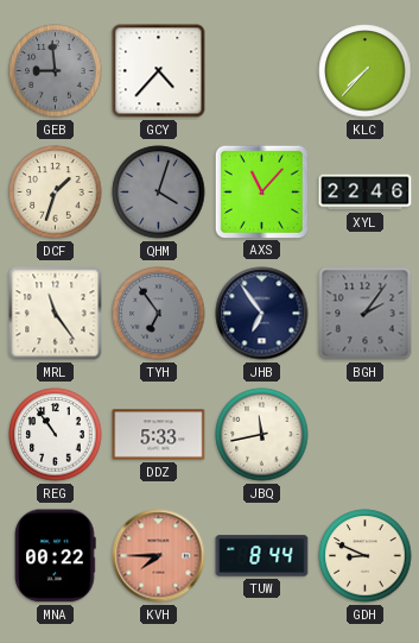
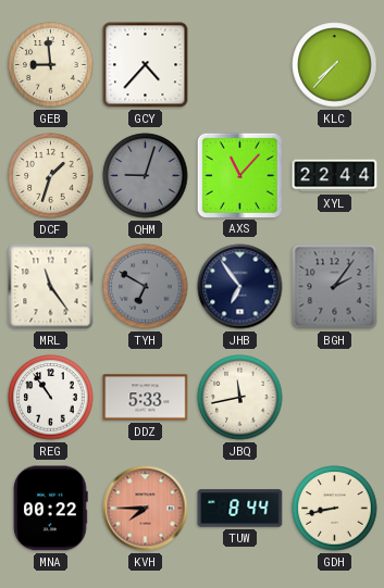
GEB dial: grey -> cream
QHM: 4:03 -> 9:03
XYL: 22:46 -> 22:44
TYH: 6:54 -> 6:50
GDH: 8:49 -> 8:43
